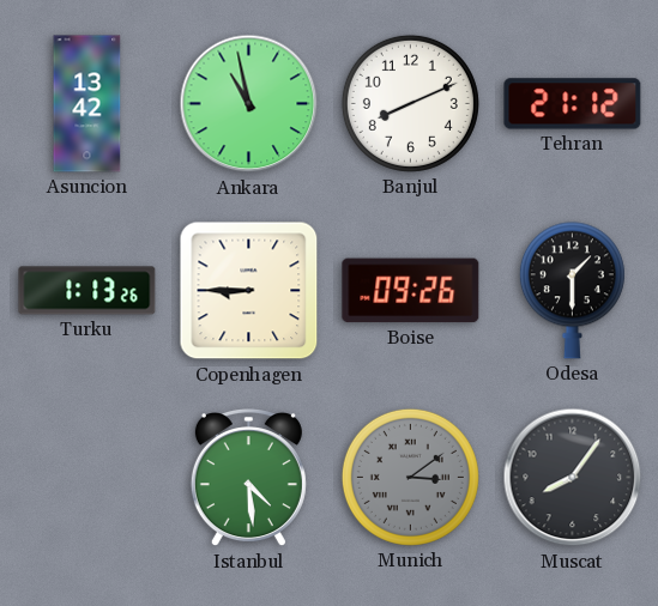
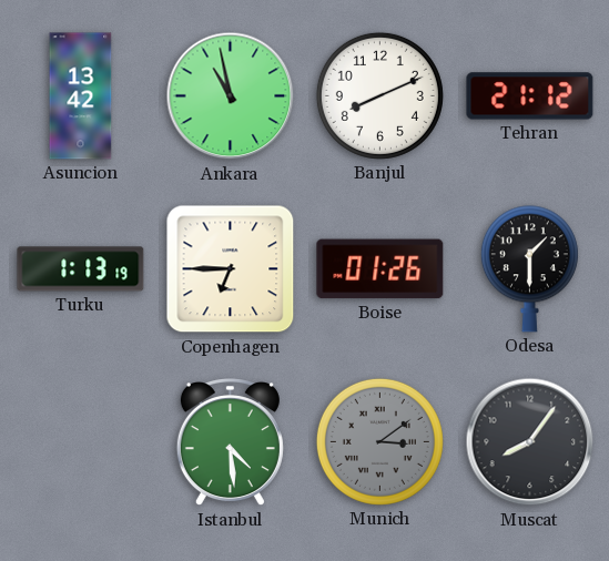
Turku: 1:13:26 -> 1:13:19
Copenhagen: 8:45 -> 6:45
Boise: 09:26 -> 01:26
